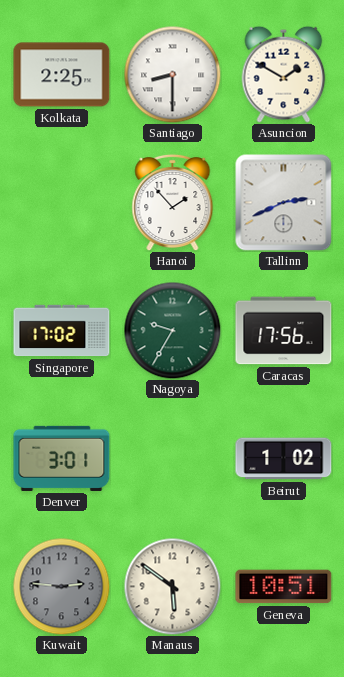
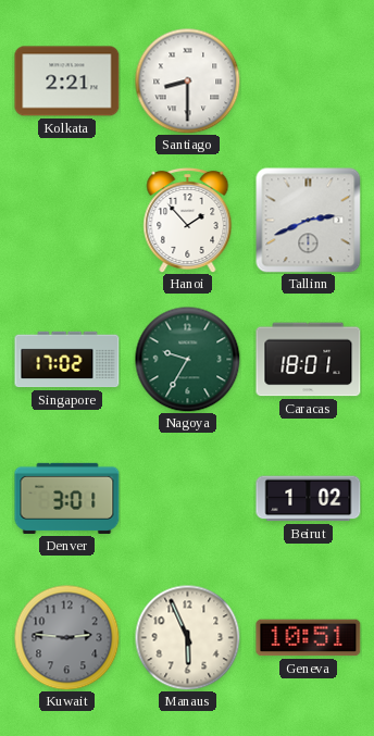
Kolkata: 2:25 -> 2:21
Asuncion: 1:50 -> none
Caracas: 17:56 -> 18:01
Manaus: 5:51 -> 5:56
